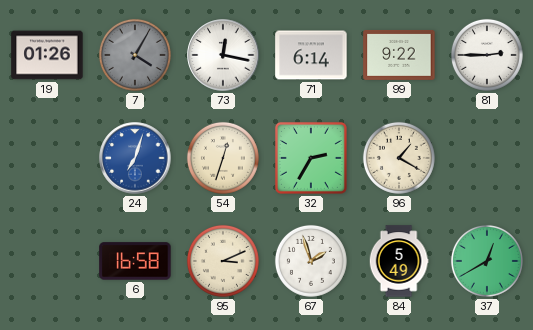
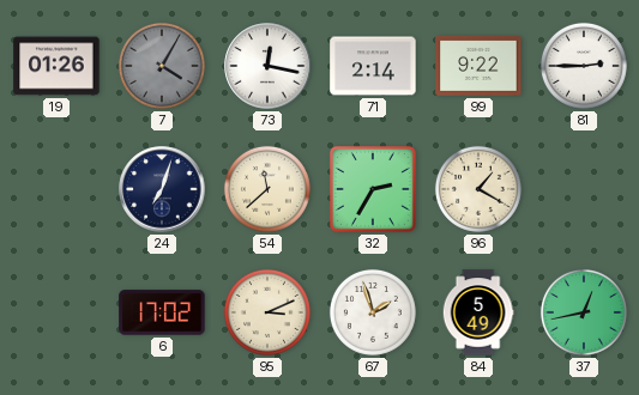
71: 6:14 -> 2:14
24 dial: blue -> navy
54: 12:33 -> 11:38
6: 16:58 -> 17:02
37: 12:40 -> 12:43
